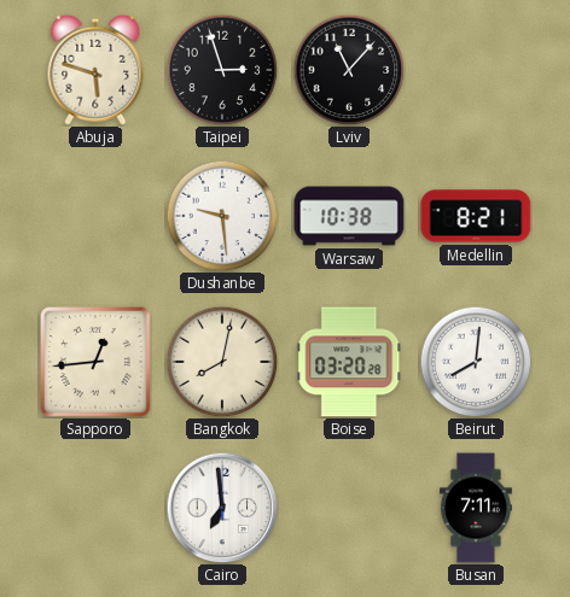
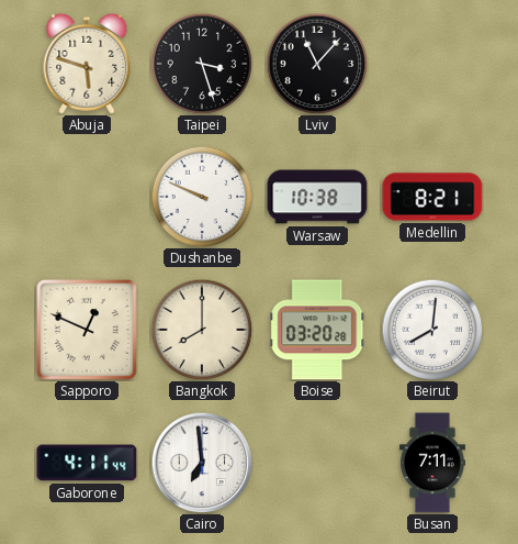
Taipei: 2:57 -> 3:27
Dushanbe: 9:29 -> 9:49
Sapporo: 12:44 -> 12:49
Bangkok: 8:02 -> 8:00
Gaborone: none -> 4:11
